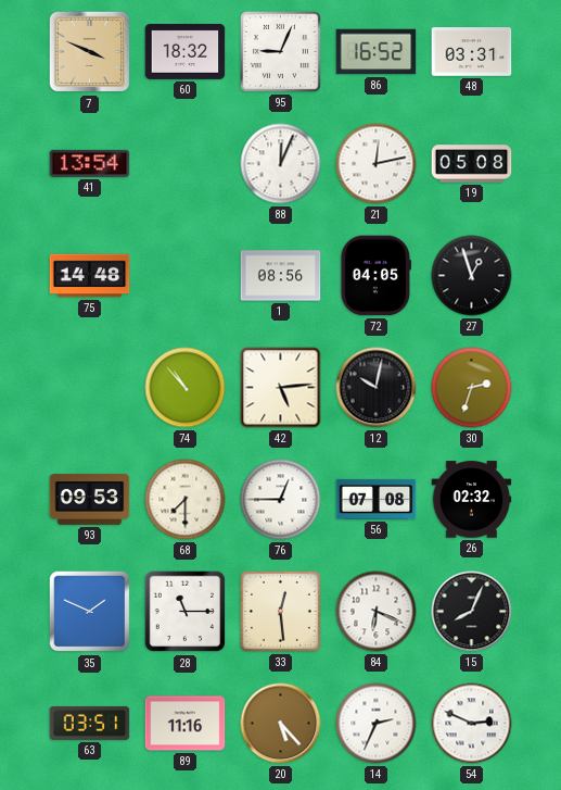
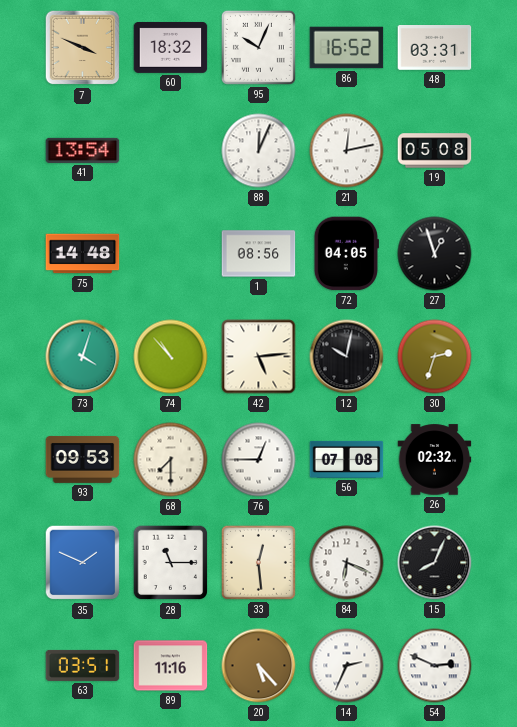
95: 9:04 -> 10:04
73: none -> 4:03
